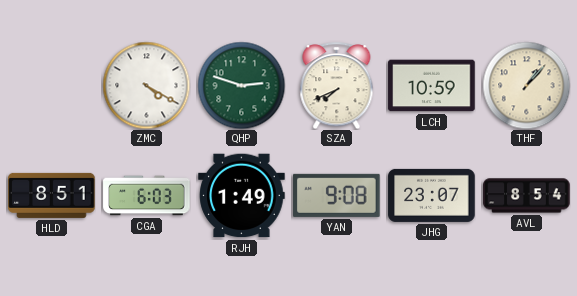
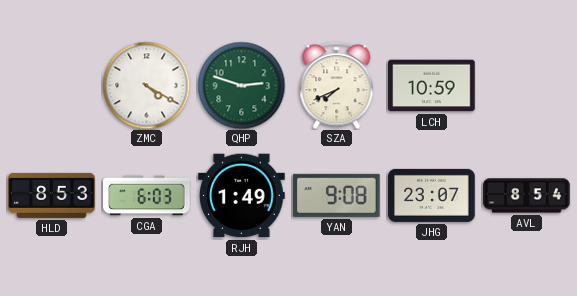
THF: 1:07 -> none
HLD: 8:51 -> 8:53
